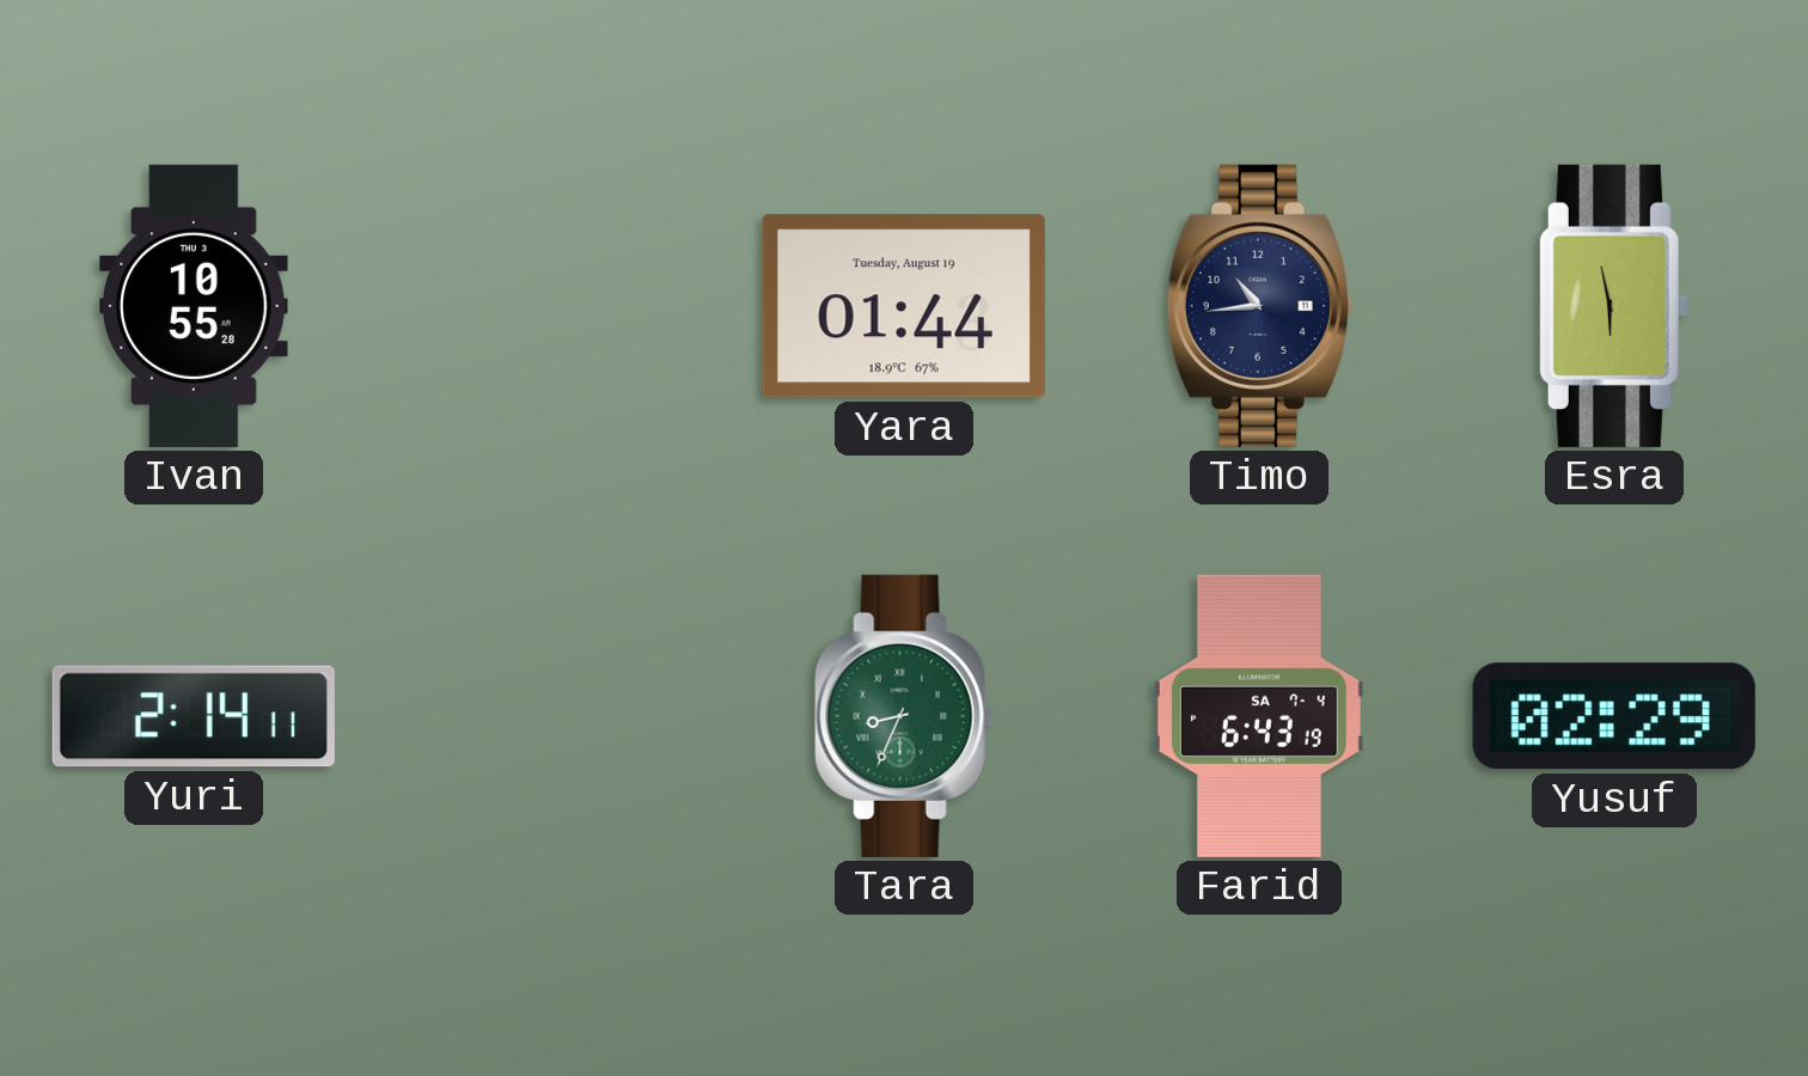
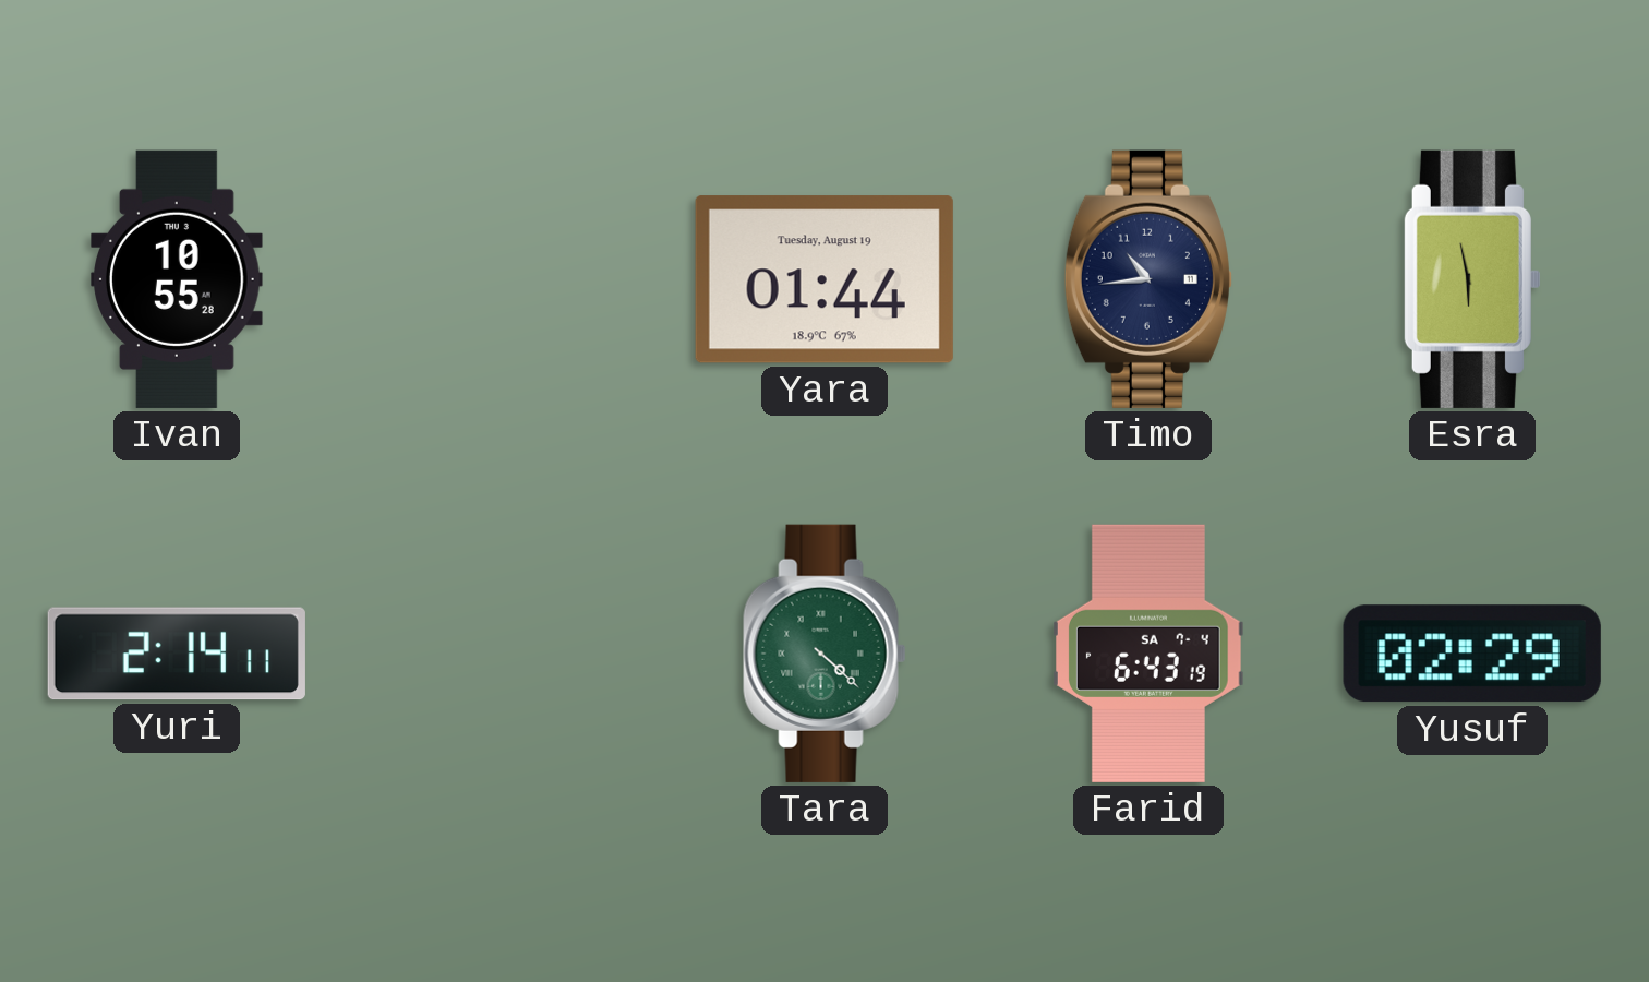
Tara: 8:34 -> 4:22
